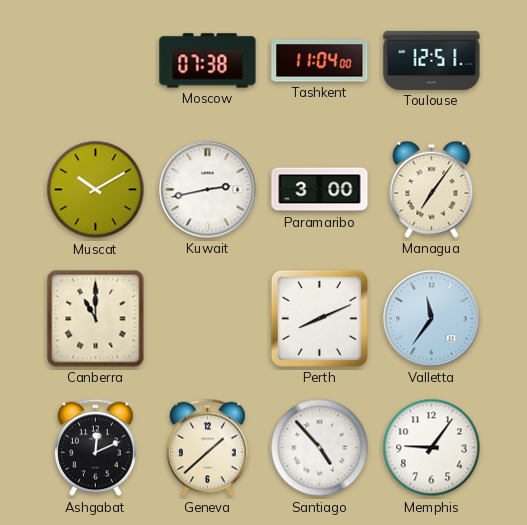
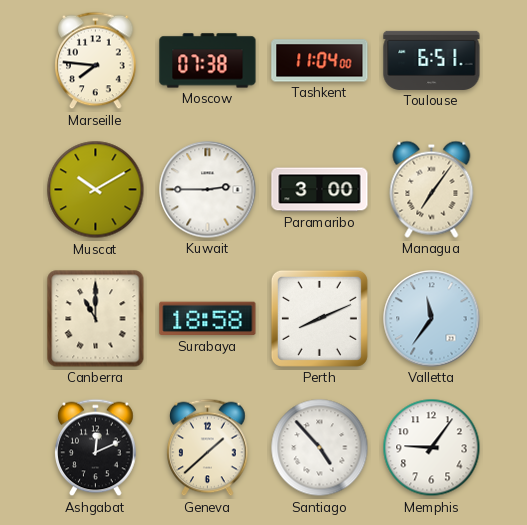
Marseille: none -> 7:46
Toulouse: 12:51 -> 6:51
Kuwait: 2:43 -> 2:45
Surabaya: none -> 18:58
